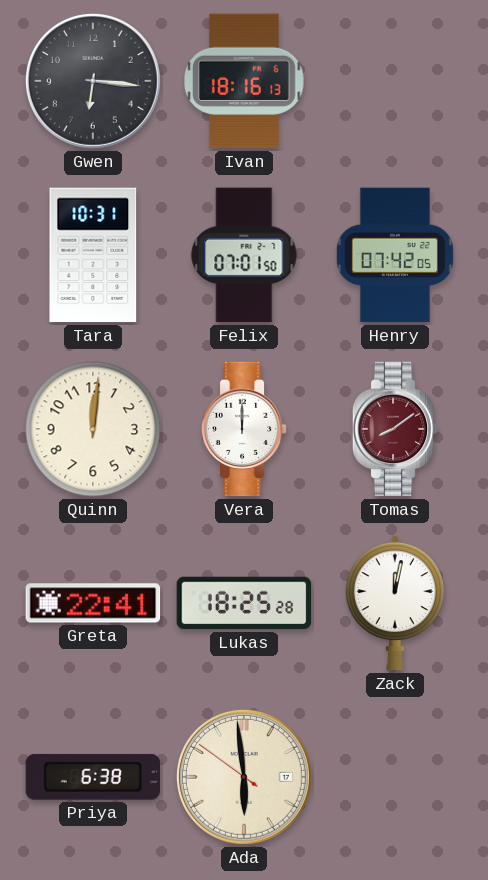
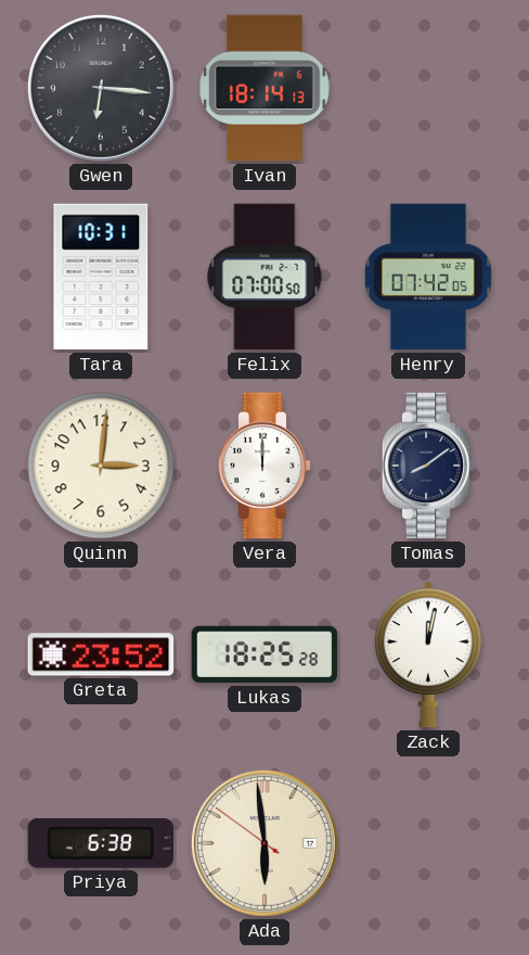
Ivan: 18:16 -> 18:14
Felix: 07:01 -> 07:00
Quinn: 12:01 -> 3:01
Tomas dial: burgundy -> navy
Greta: 22:41 -> 23:52
